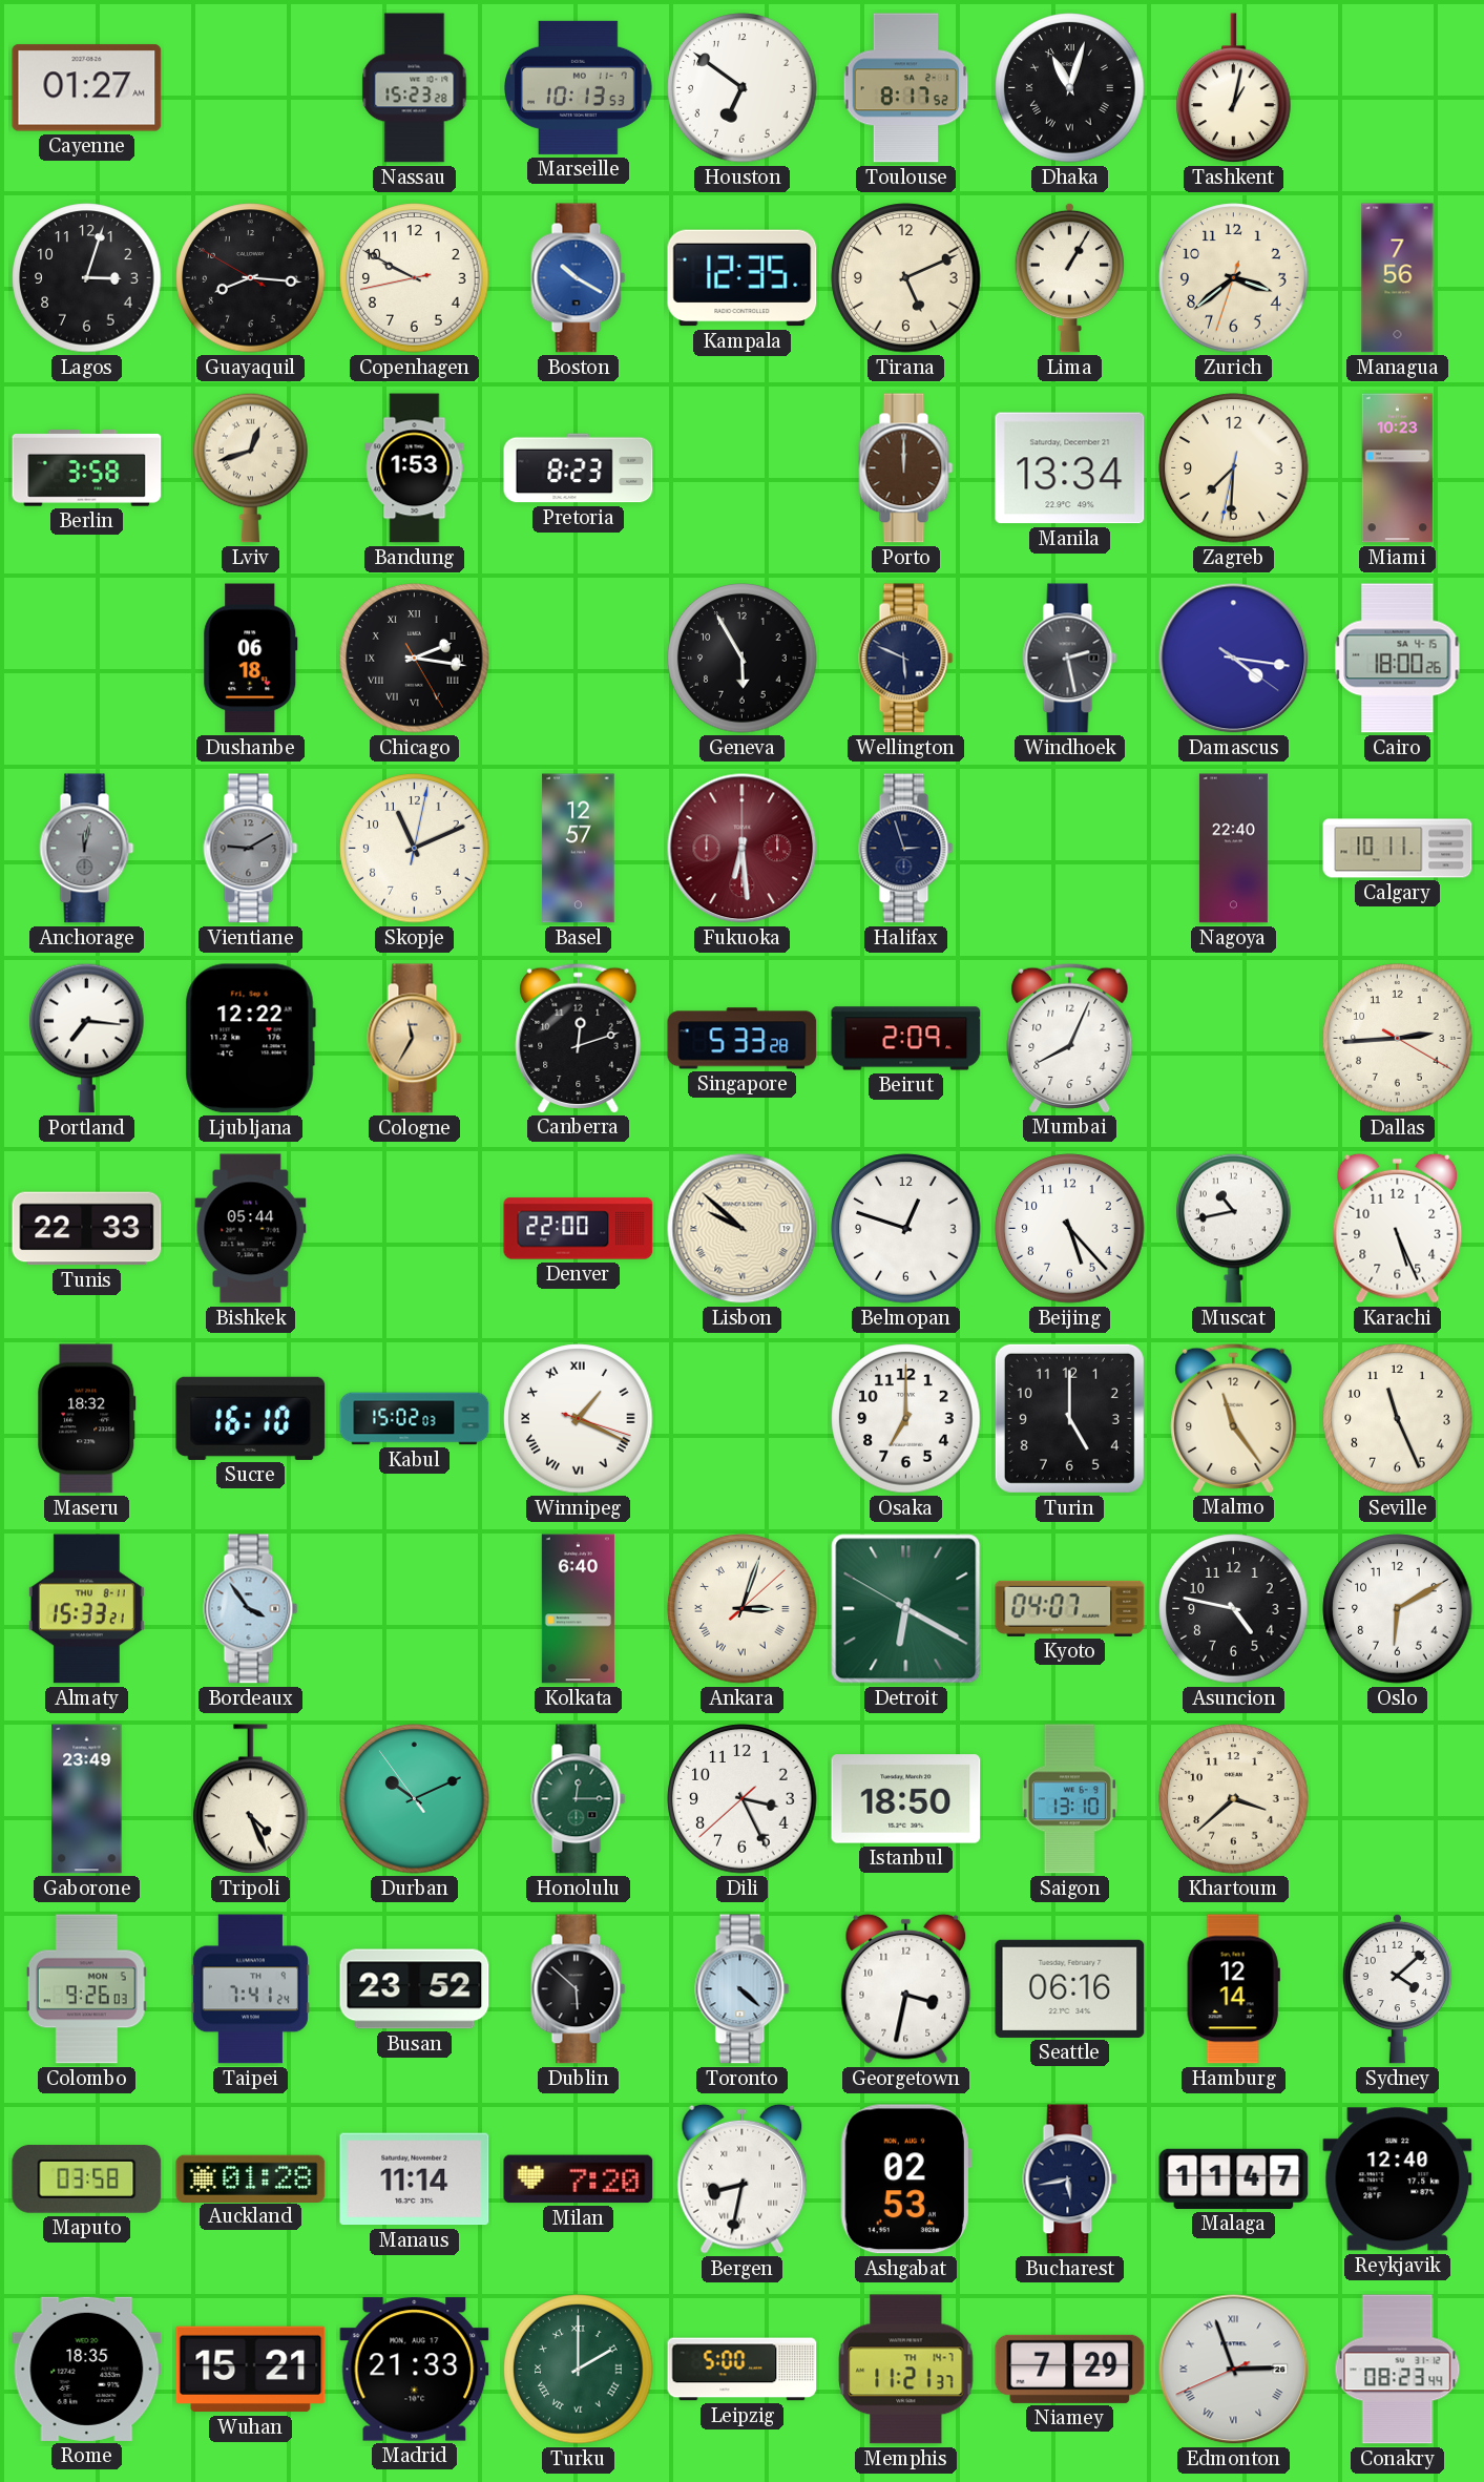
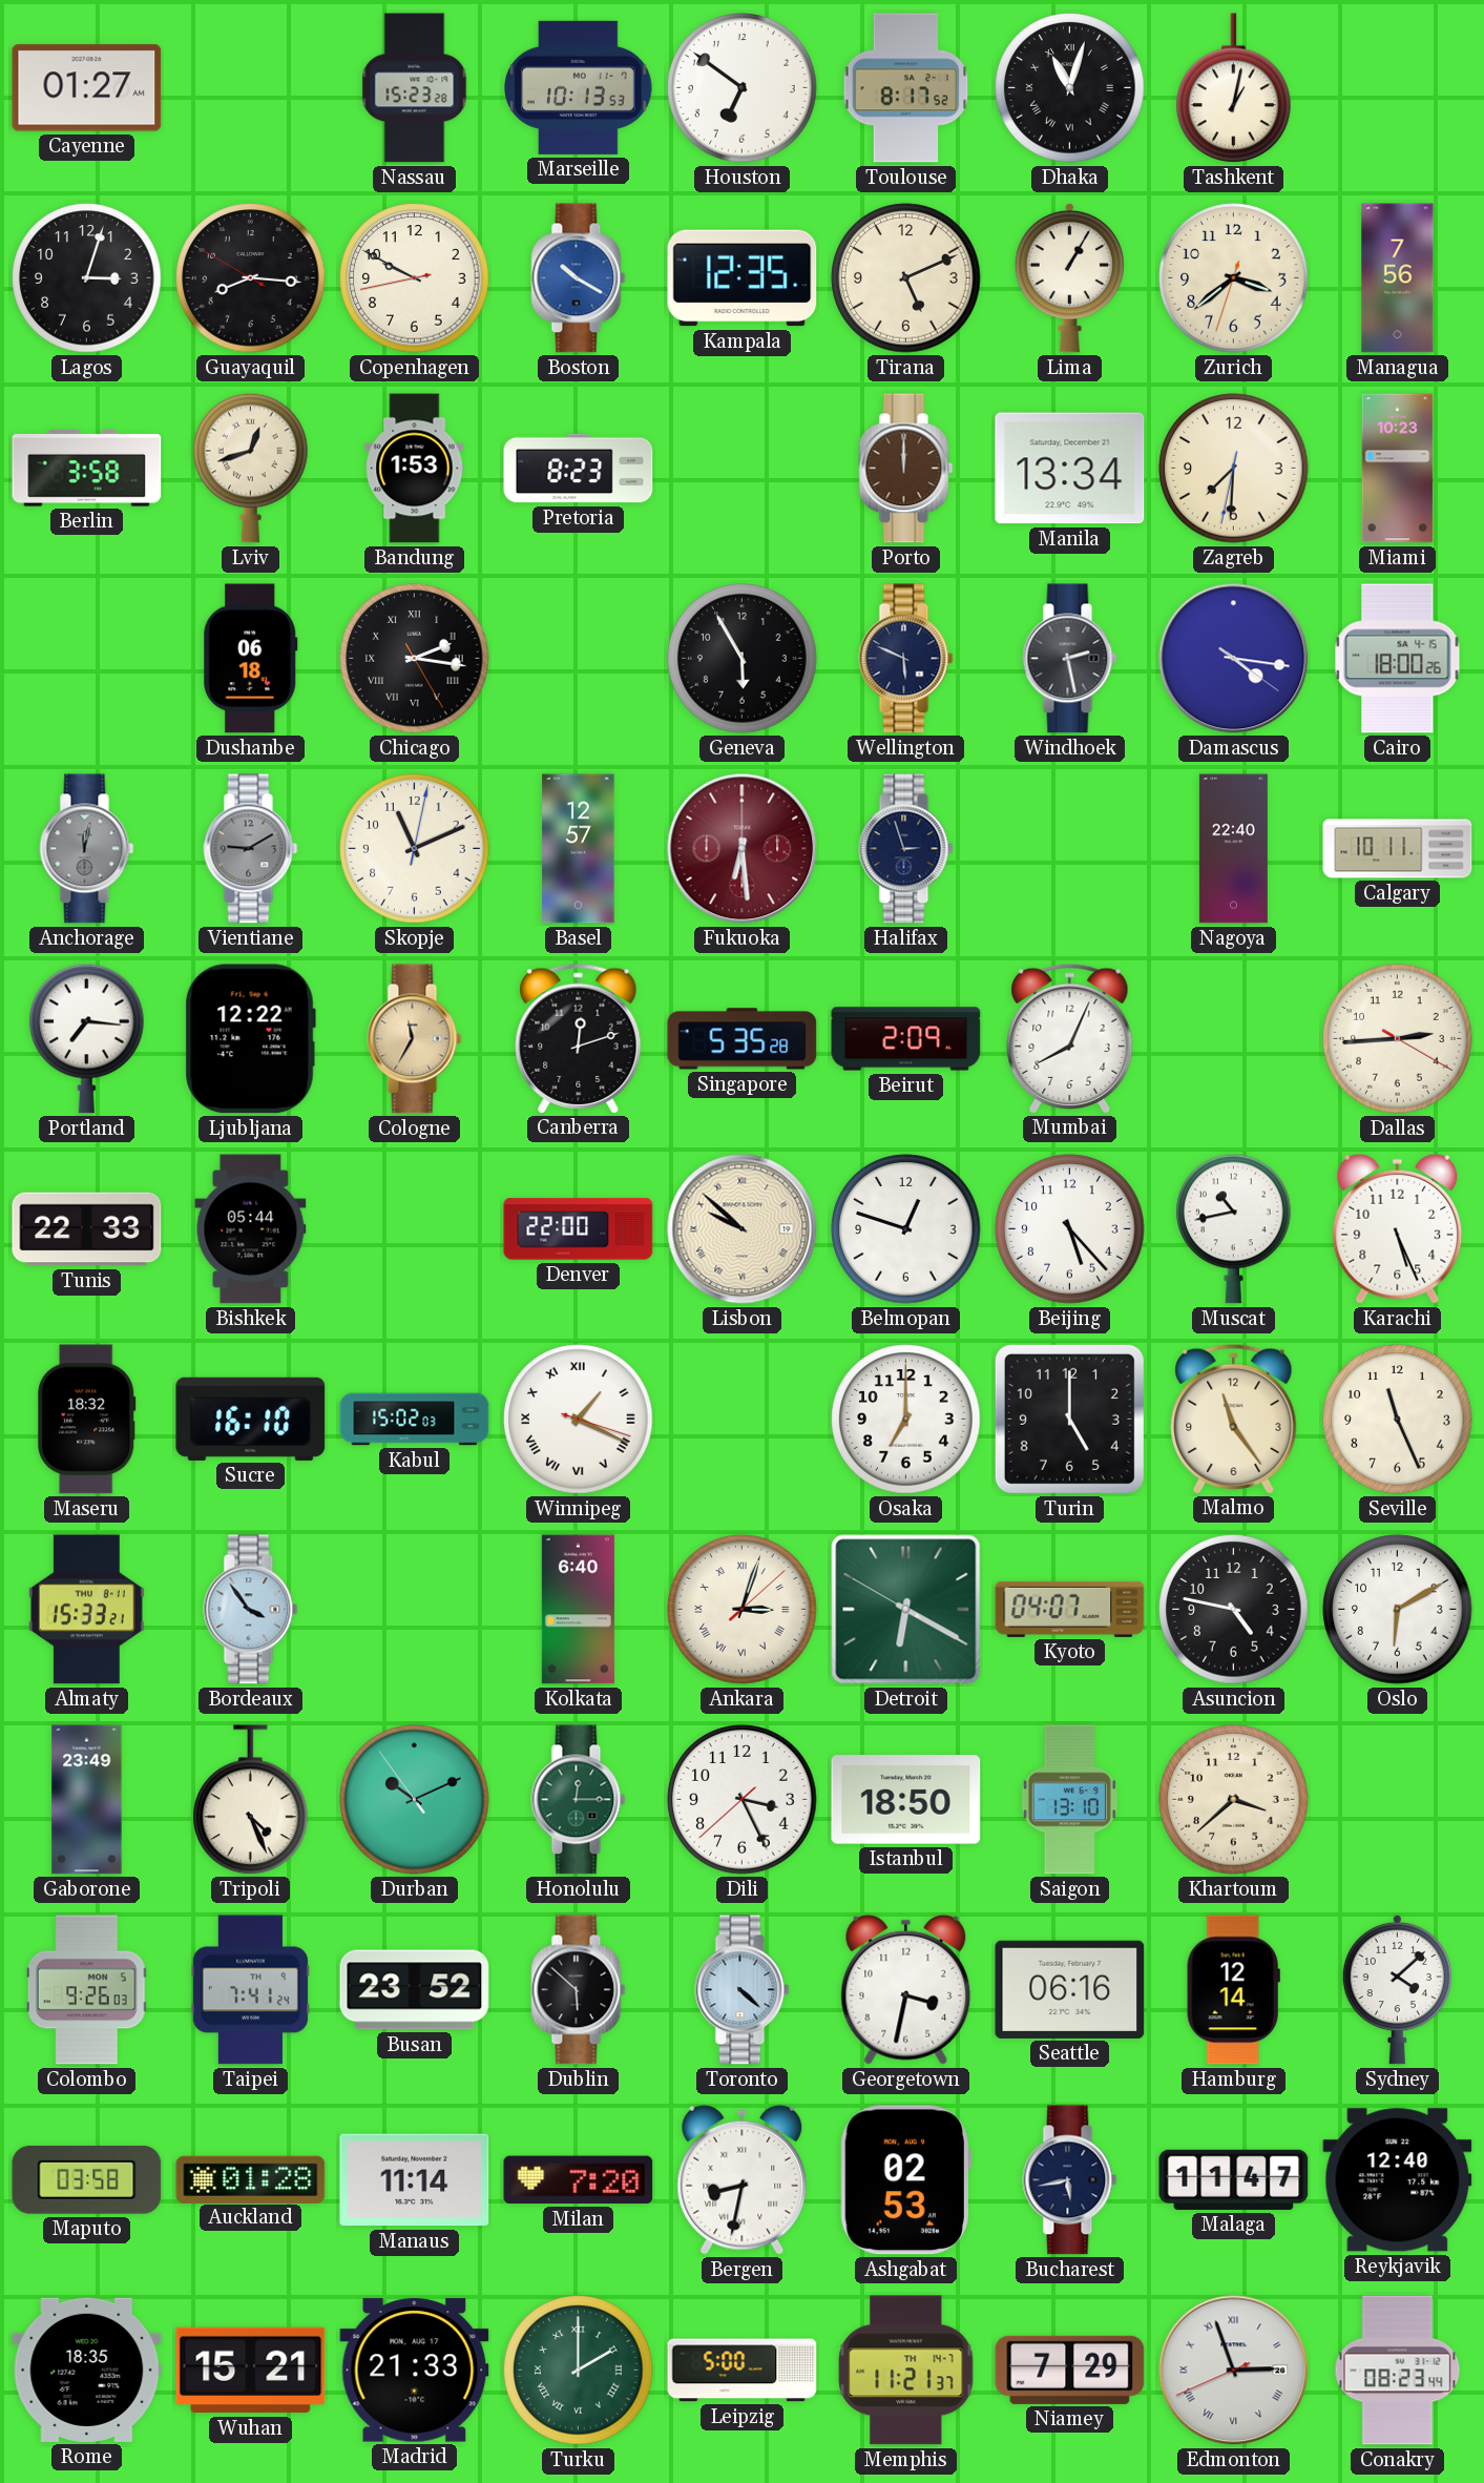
Singapore: 5:33 -> 5:35
